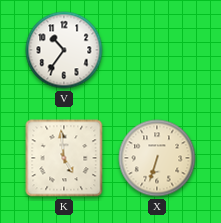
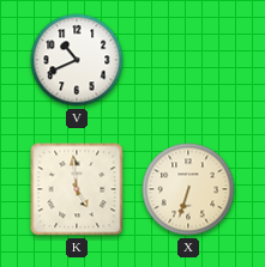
V: 10:36 -> 10:41
